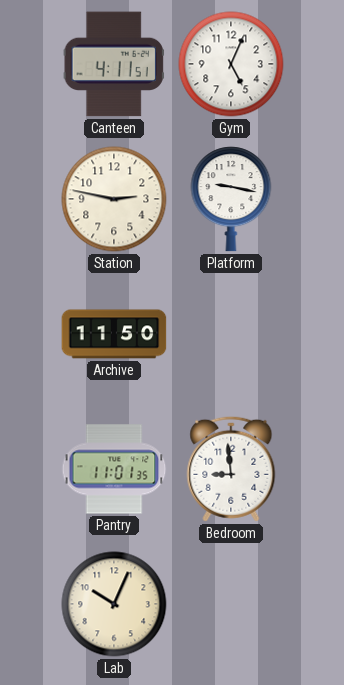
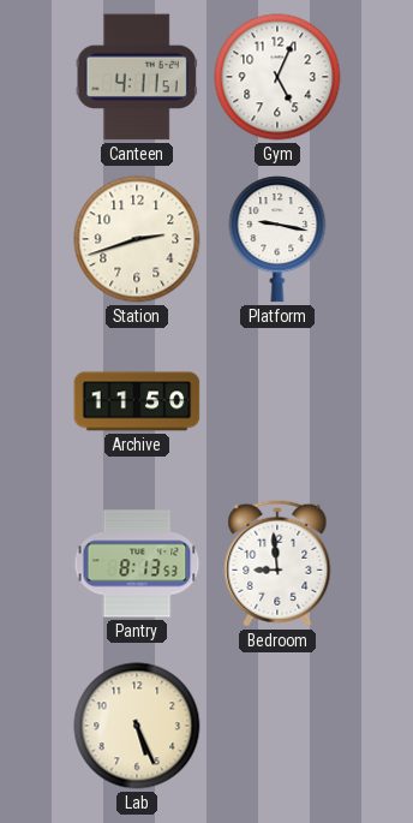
Station: 2:47 -> 2:42
Pantry: 11:01 -> 8:13
Lab: 10:04 -> 5:26
